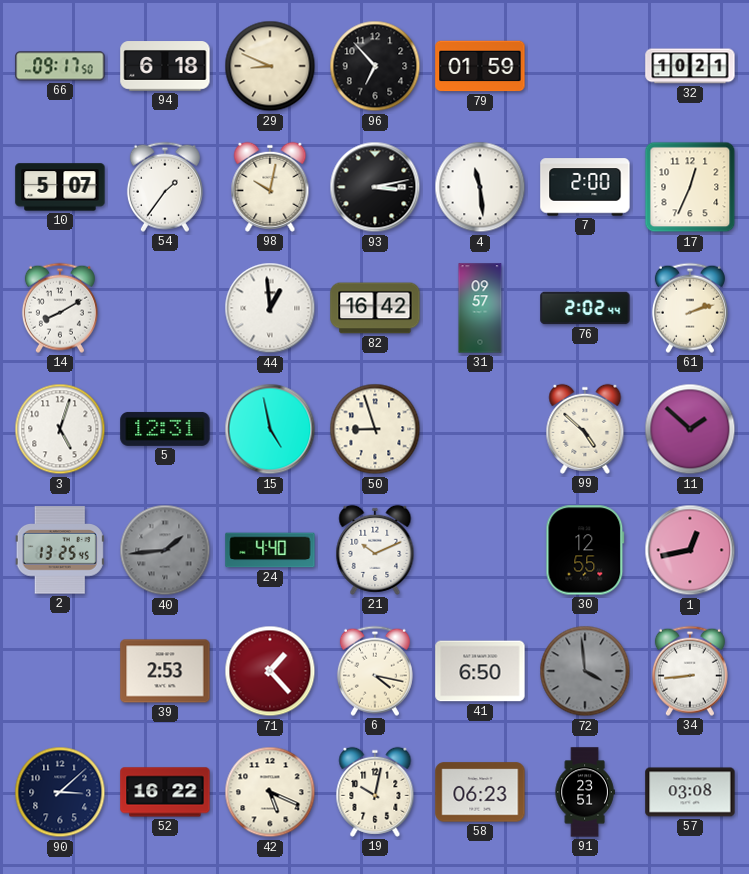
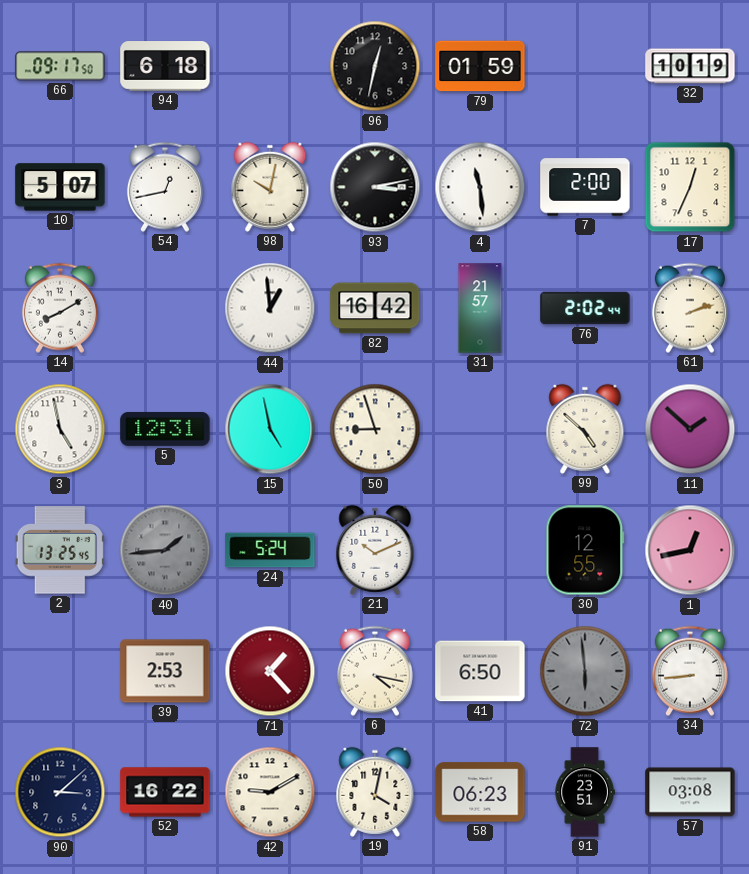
29: 8:49 -> none
96: 6:53 -> 12:32
32: 10:21 -> 10:19
54: 1:36 -> 12:43
31: 09:57 -> 21:57
3: 5:03 -> 4:58
24: 4:40 -> 5:24
72: 3:59 -> 5:59
42: 5:19 -> 9:10
19: 10:02 -> 4:02
